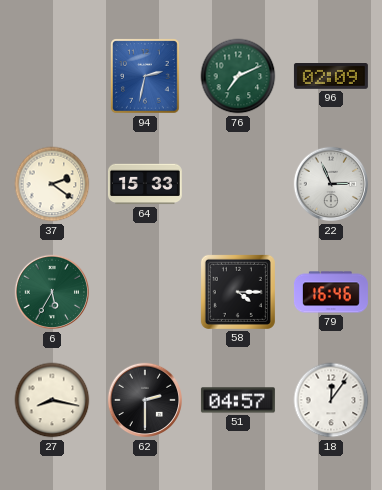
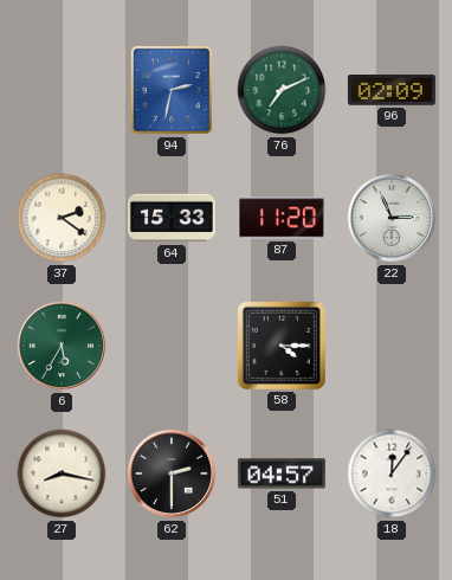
87: none -> 11:20
79: 16:46 -> none
